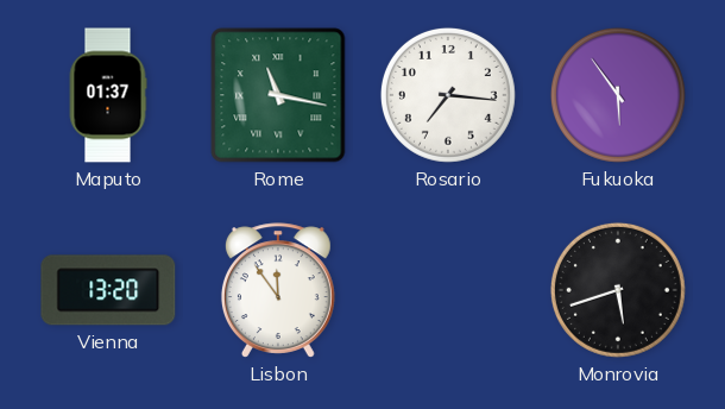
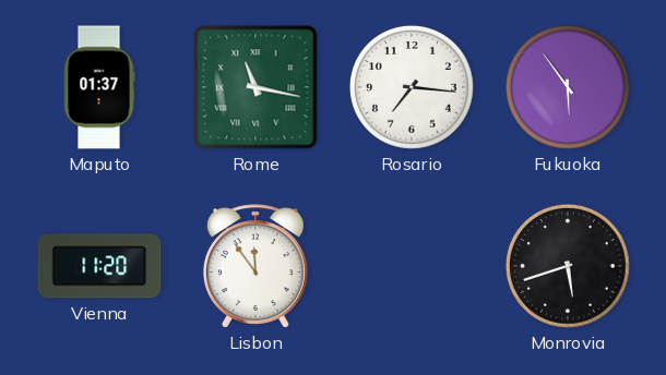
Vienna: 13:20 -> 11:20
